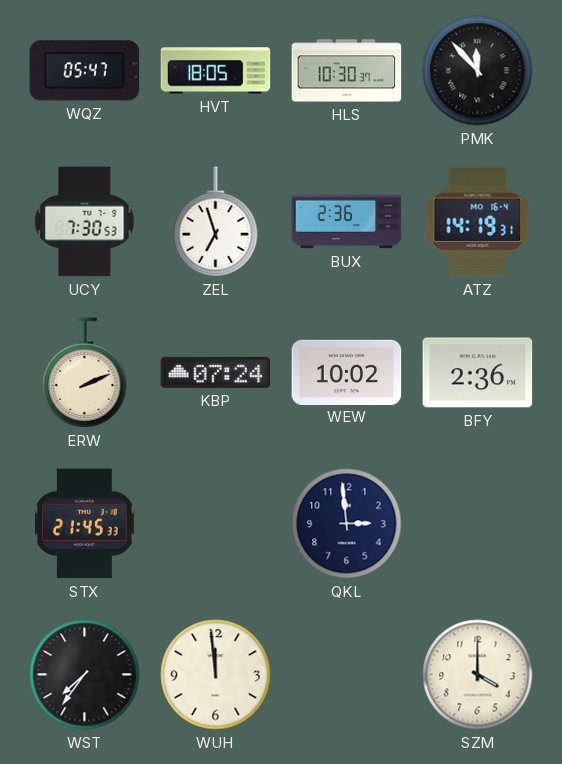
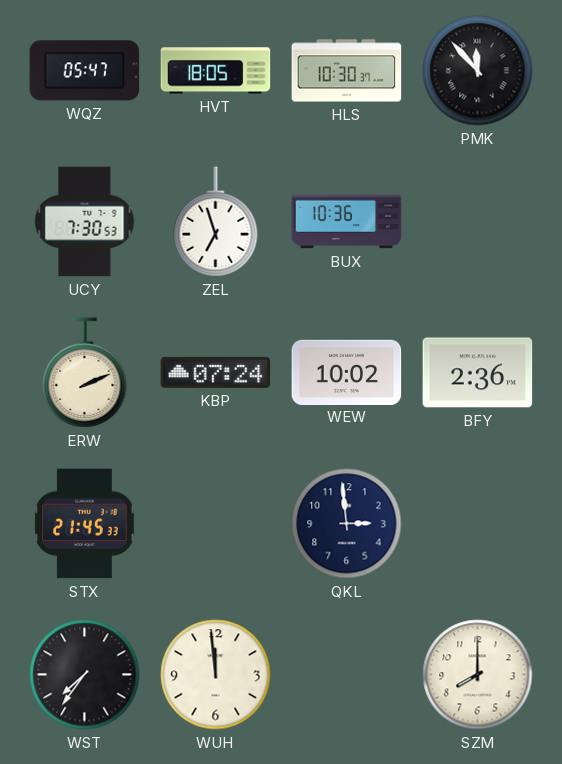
BUX: 2:36 -> 10:36
ATZ: 14:19 -> none
SZM: 4:00 -> 8:00
